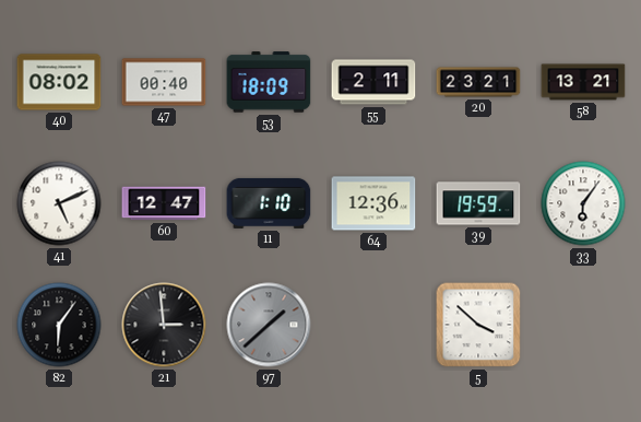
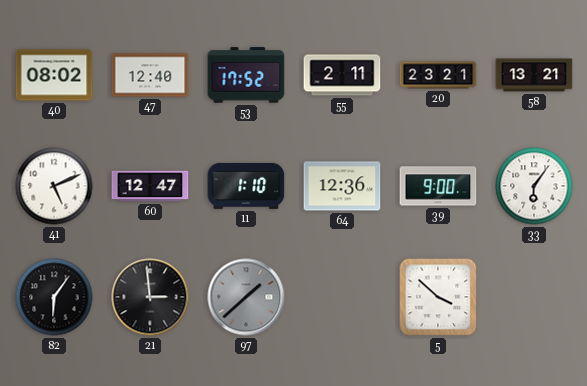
47: 00:40 -> 12:40
53: 18:09 -> 17:52
39: 19:59 -> 9:00
